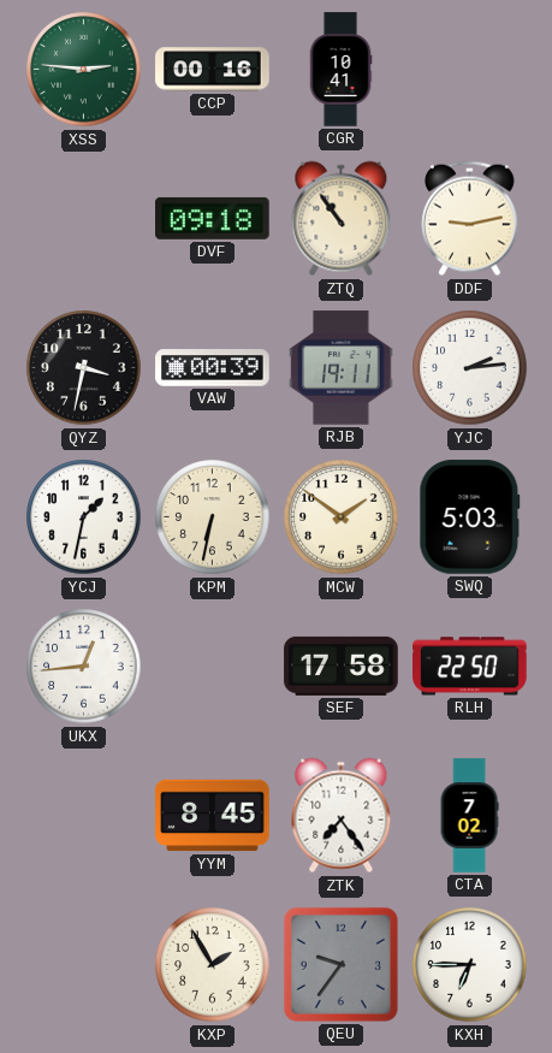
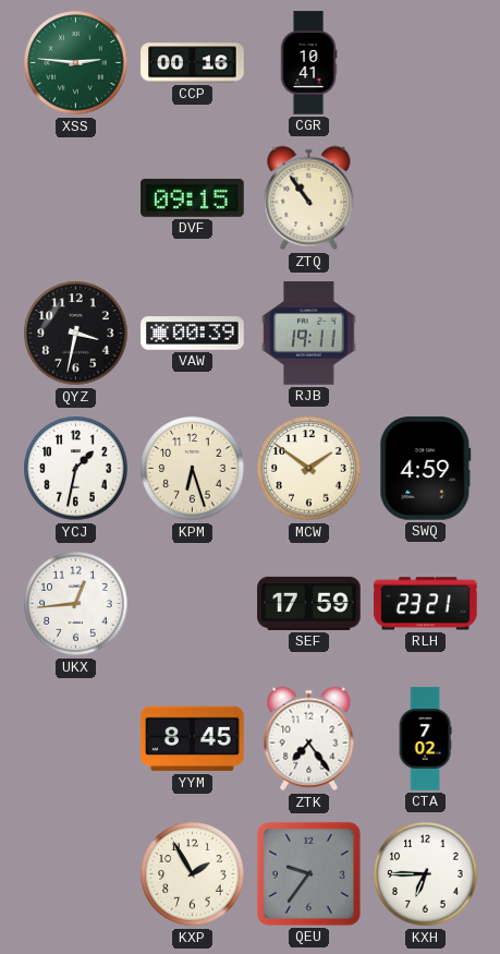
DVF: 09:18 -> 09:15
DDF: 9:13 -> none
YJC: 2:14 -> none
KPM: 6:32 -> 6:27
SWQ: 5:03 -> 4:59
SEF: 17:58 -> 17:59
RLH: 22:50 -> 23:21
